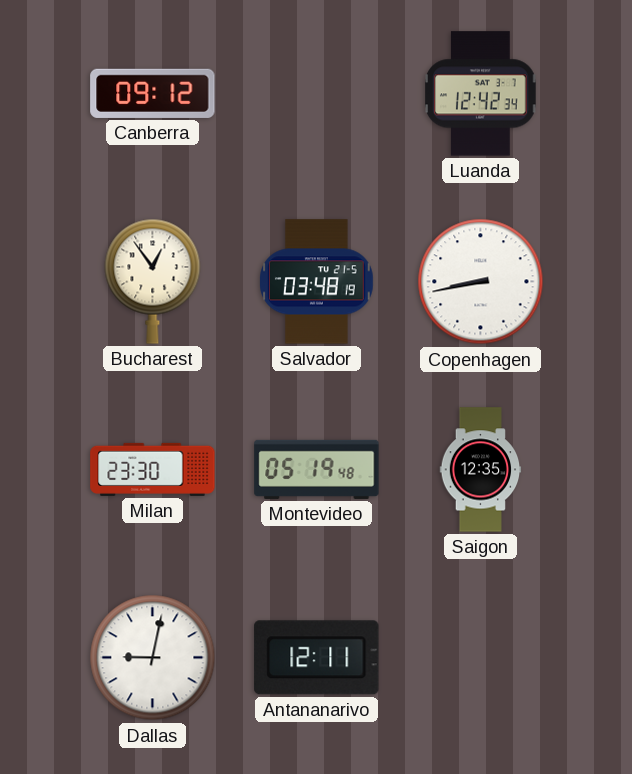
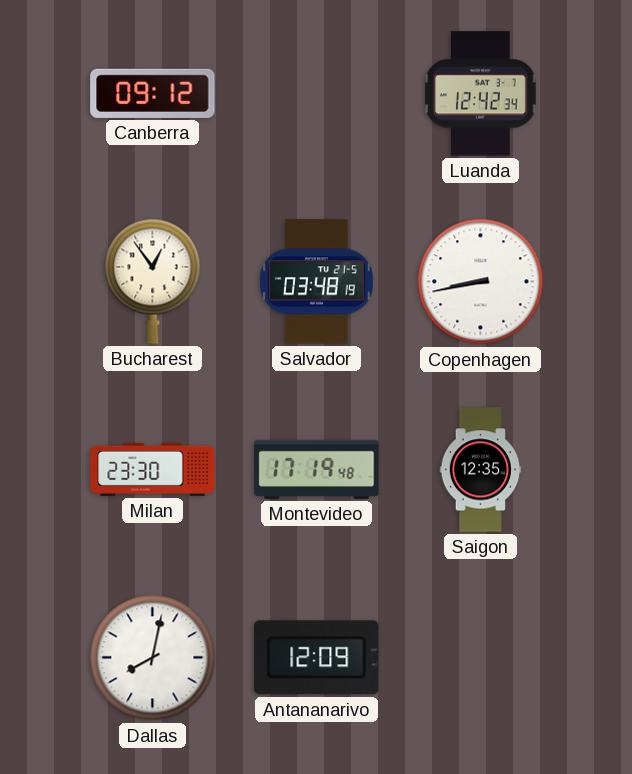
Montevideo: 05:19 -> 17:19
Dallas: 9:02 -> 8:02
Antananarivo: 12:11 -> 12:09
